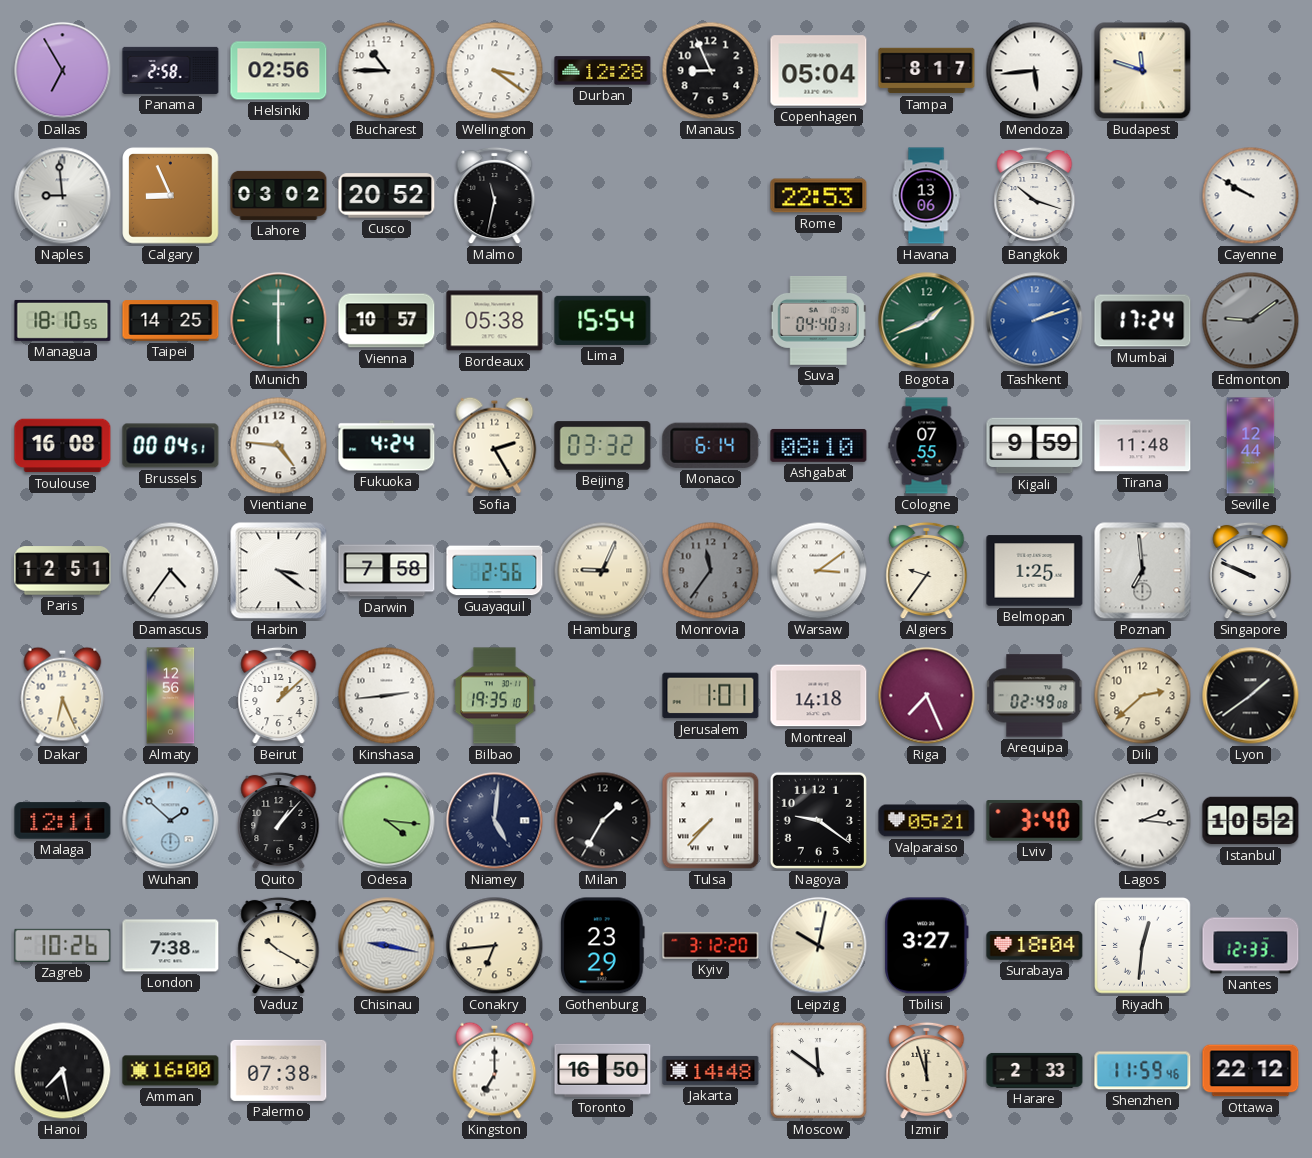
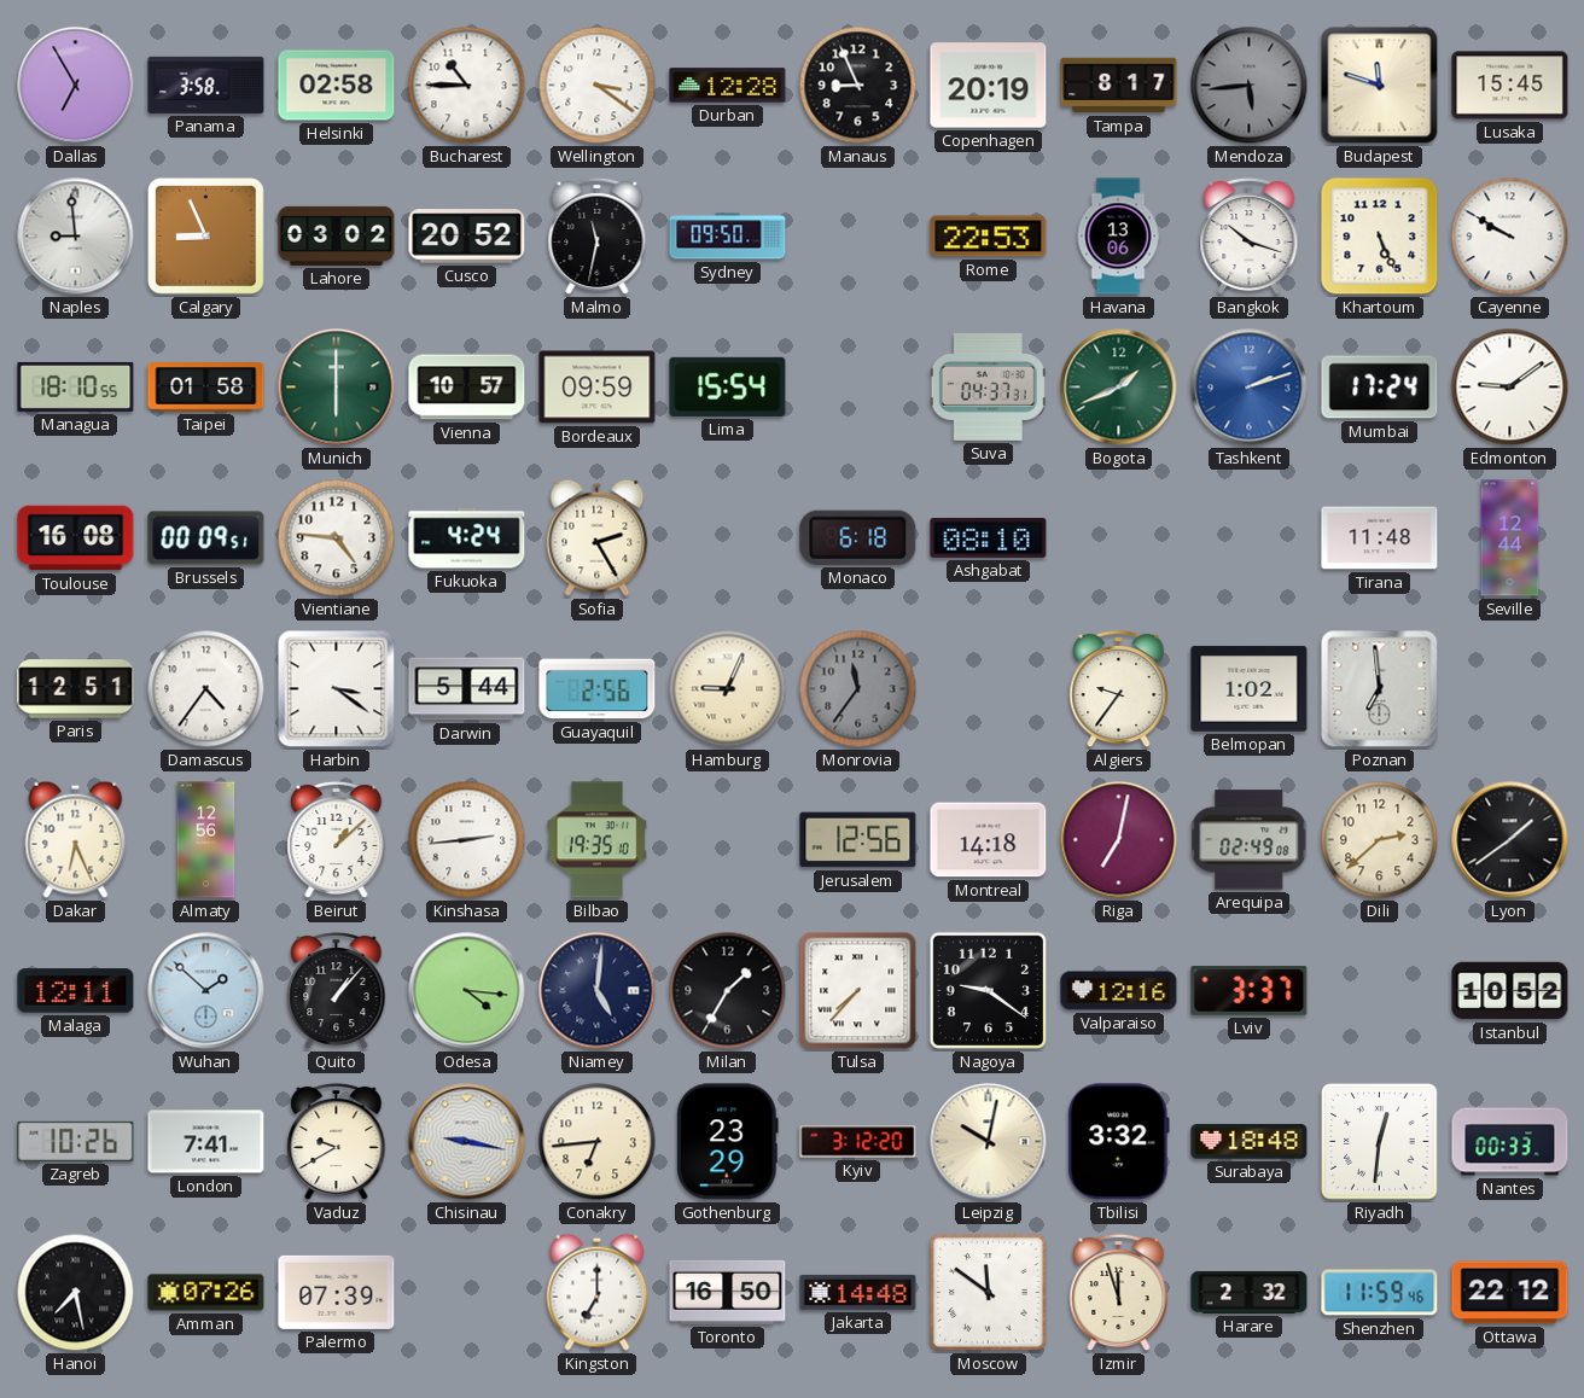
Panama: 2:58 -> 3:58
Helsinki: 02:56 -> 02:58
Copenhagen: 05:04 -> 20:19
Mendoza dial: white -> grey
Lusaka: none -> 15:45
Sydney: none -> 09:50
Khartoum: none -> 5:26
Taipei: 14:25 -> 01:58
Bordeaux: 05:38 -> 09:59
Suva: 04:40 -> 04:37
Edmonton dial: grey -> white
Brussels: 00:04 -> 00:09
Beijing: 03:32 -> none
Monaco: 6:14 -> 6:18
Cologne: 07:55 -> none
Kigali: 9:59 -> none
Darwin: 7:58 -> 5:44
Warsaw: 3:09 -> none
Belmopan: 1:25 -> 1:02
Singapore: 9:49 -> none
Jerusalem: 1:01 -> 12:56
Riga: 7:26 -> 7:02
Valparaiso: 05:21 -> 12:16
Lviv: 3:40 -> 3:37
Lagos: 2:16 -> none
London: 7:38 -> 7:41
Vaduz: 10:20 -> 9:40
Tbilisi: 3:27 -> 3:32
Surabaya: 18:04 -> 18:48
Nantes: 12:33 -> 00:33
Amman: 16:00 -> 07:26
Palermo: 07:38 -> 07:39
Harare: 2:33 -> 2:32
